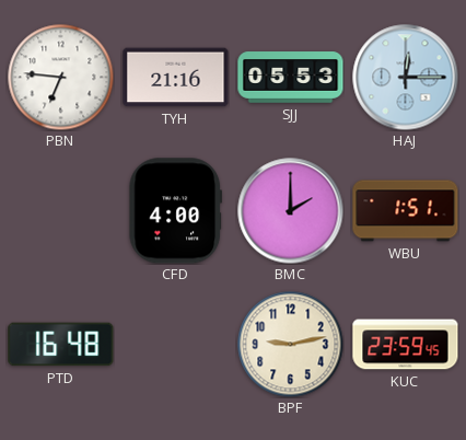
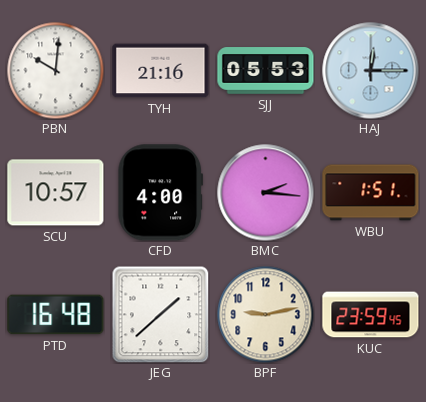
PBN: 6:46 -> 10:01
SCU: none -> 10:57
BMC: 2:00 -> 2:16
JEG: none -> 1:38
